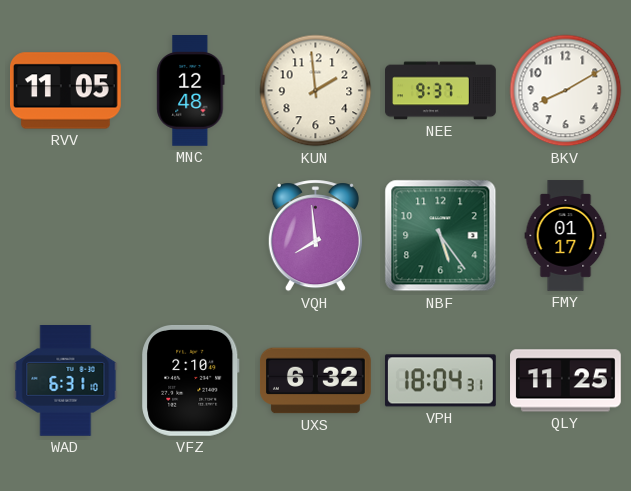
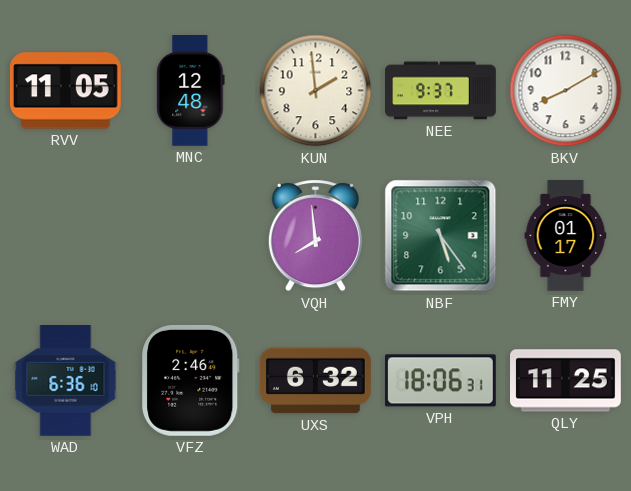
WAD: 6:31 -> 6:36
VFZ: 2:10 -> 2:46
VPH: 18:04 -> 18:06
